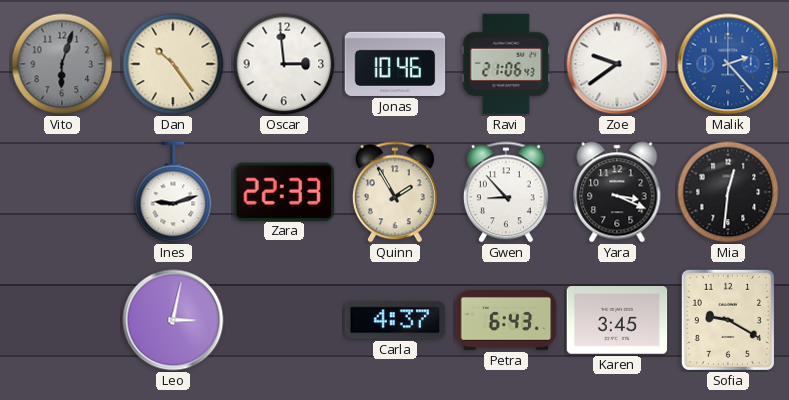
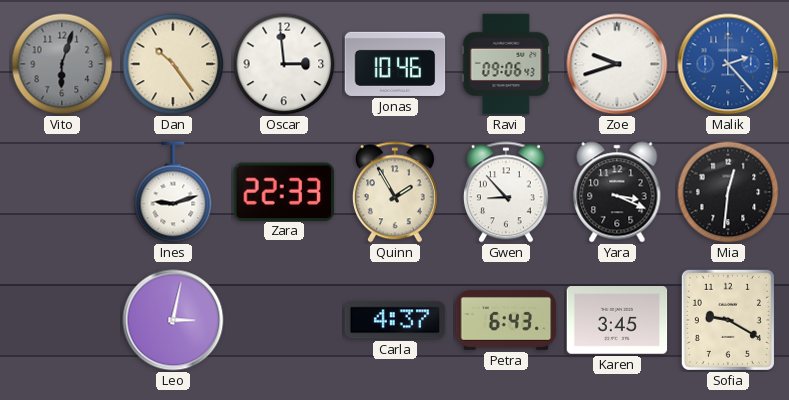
Ravi: 21:06 -> 09:06
Zoe: 9:39 -> 9:42
